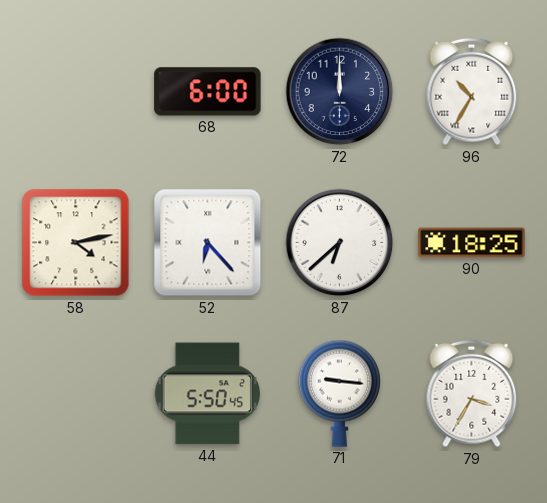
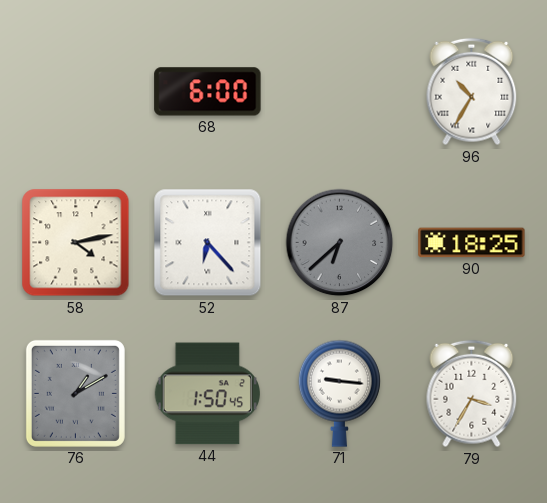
72: 12:00 -> none
87 dial: white -> grey
76: none -> 1:10
44: 5:50 -> 1:50
